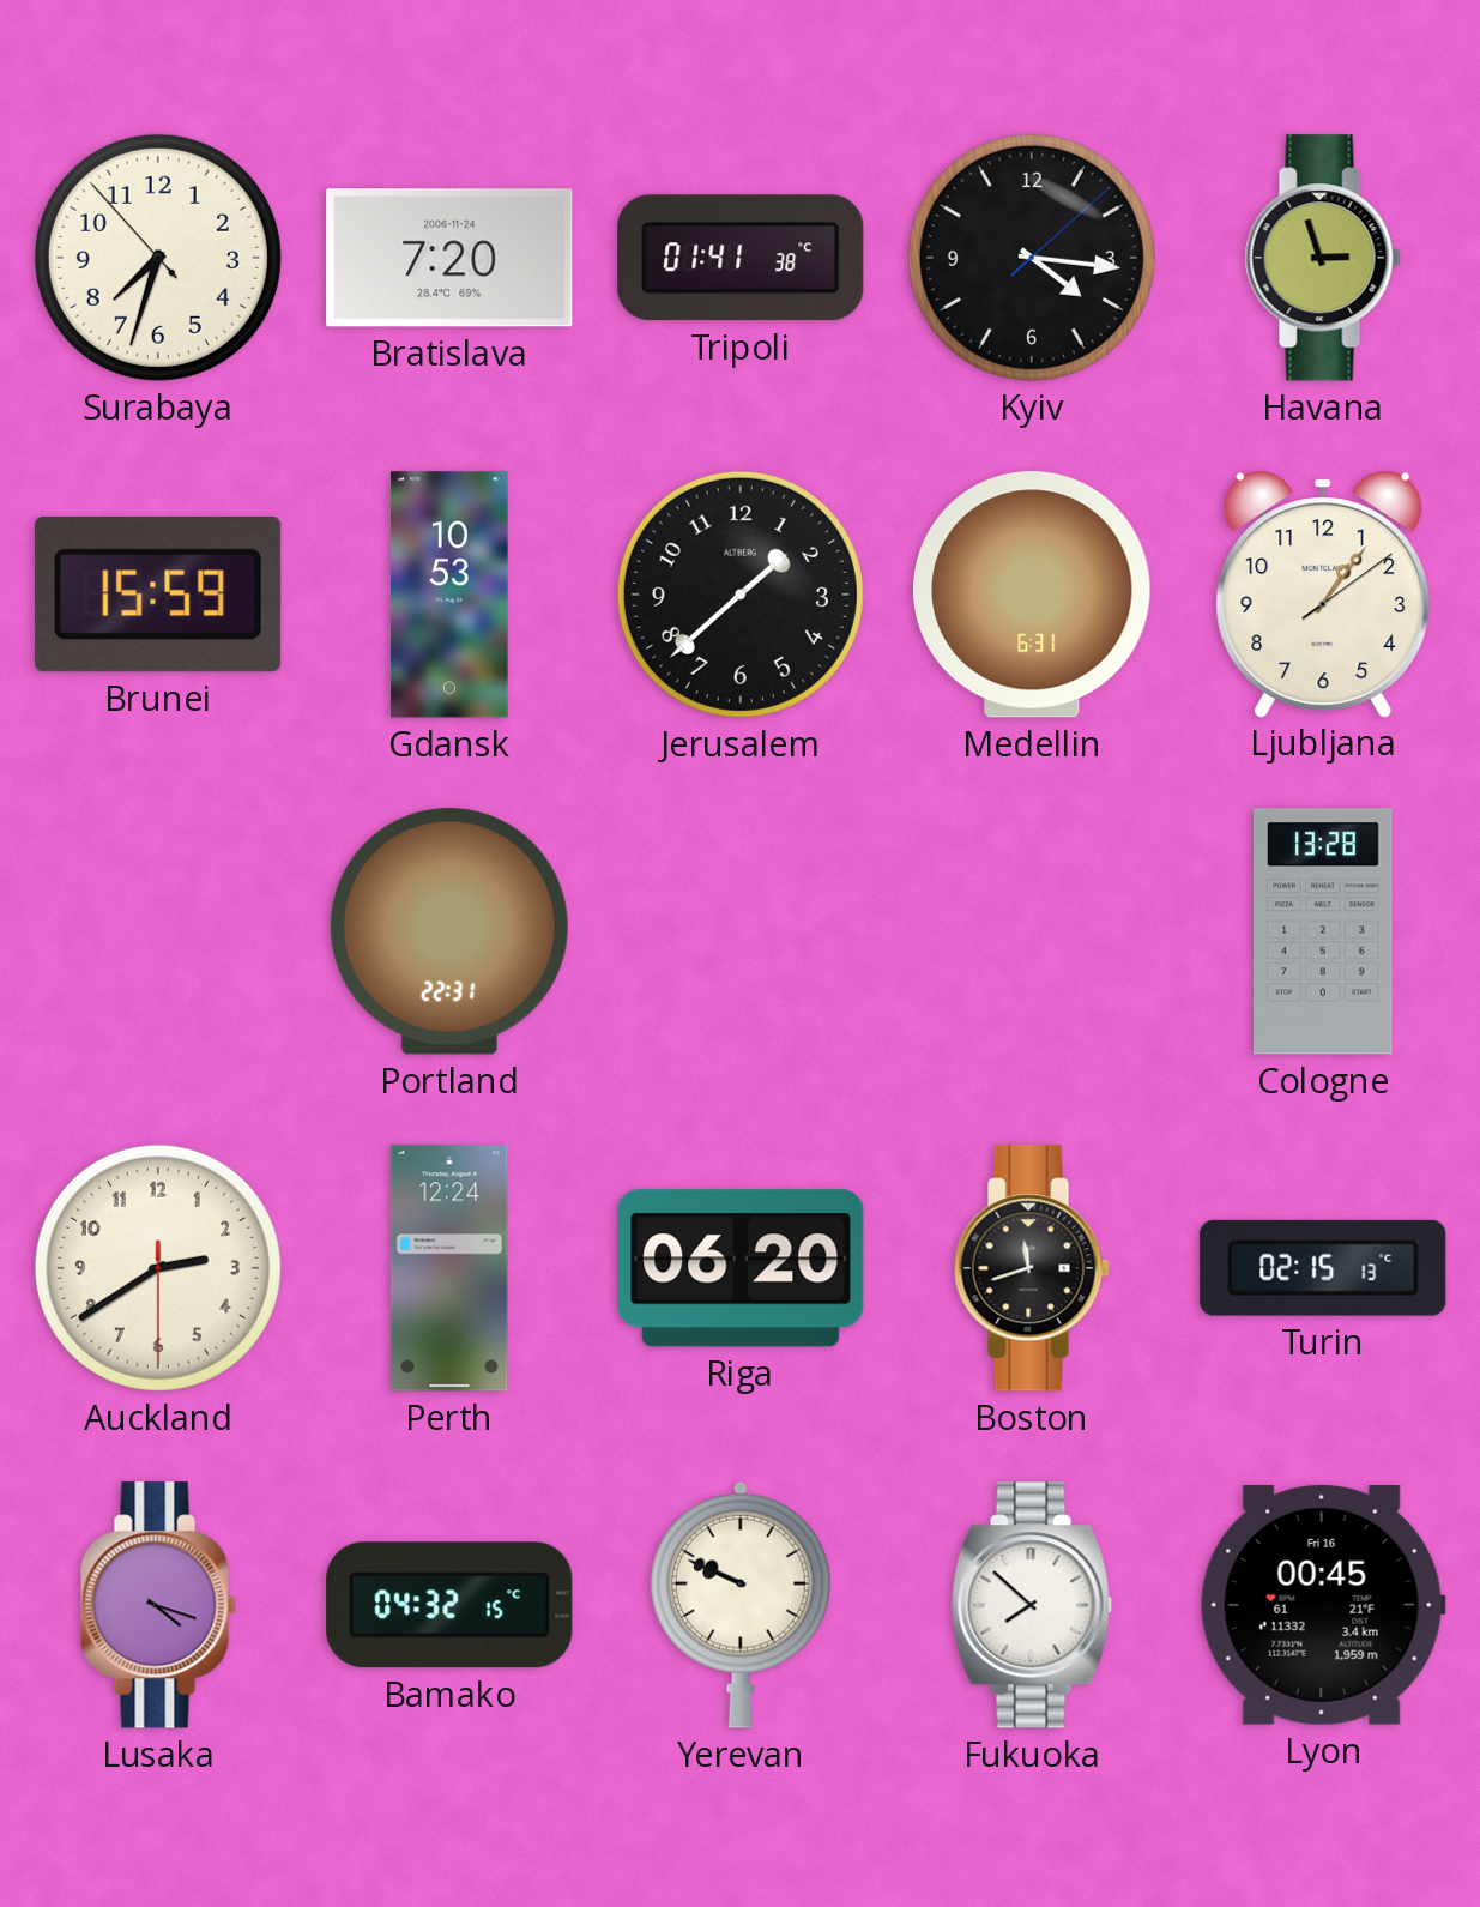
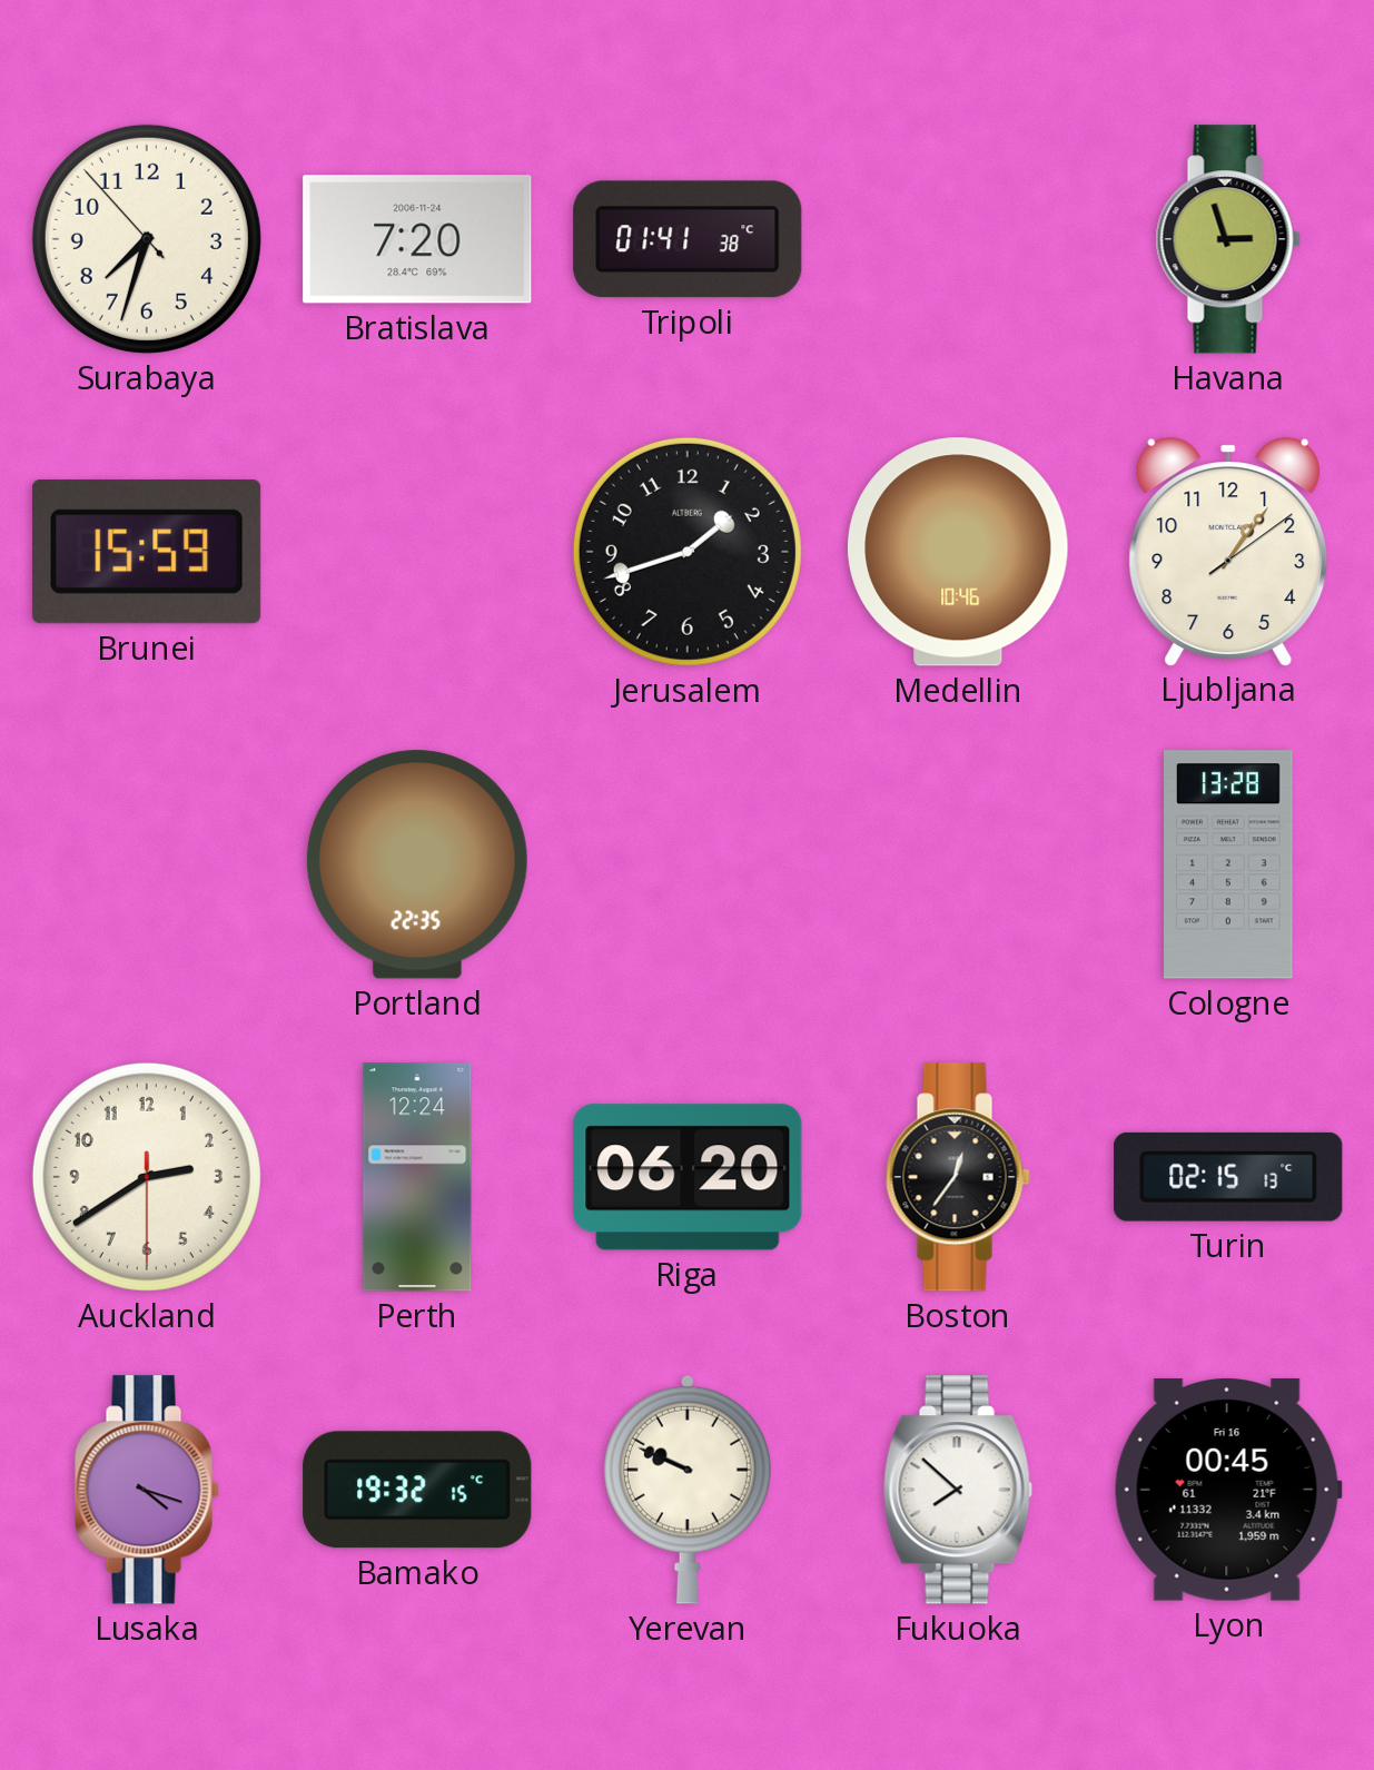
Kyiv: 4:16 -> none
Gdansk: 10:53 -> none
Jerusalem: 1:38 -> 1:42
Medellin: 6:31 -> 10:46
Portland: 22:31 -> 22:35
Boston: 11:42 -> 12:36
Bamako: 04:32 -> 19:32
